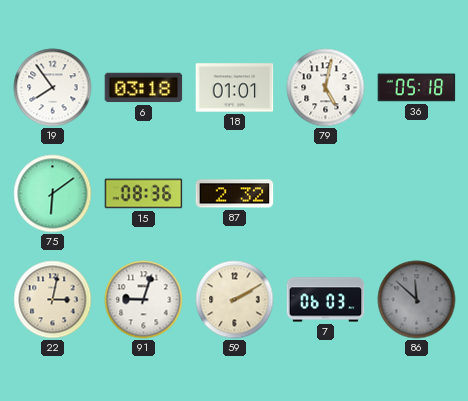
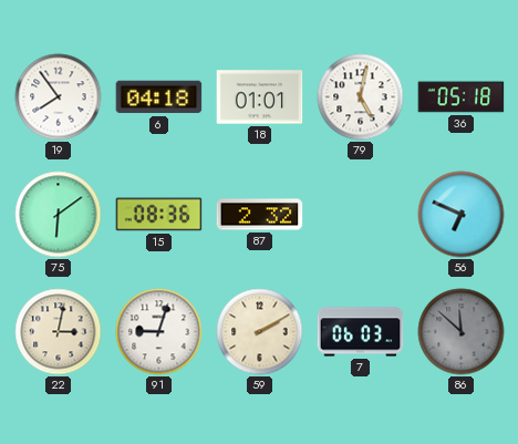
6: 03:18 -> 04:18
56: none -> 6:49
